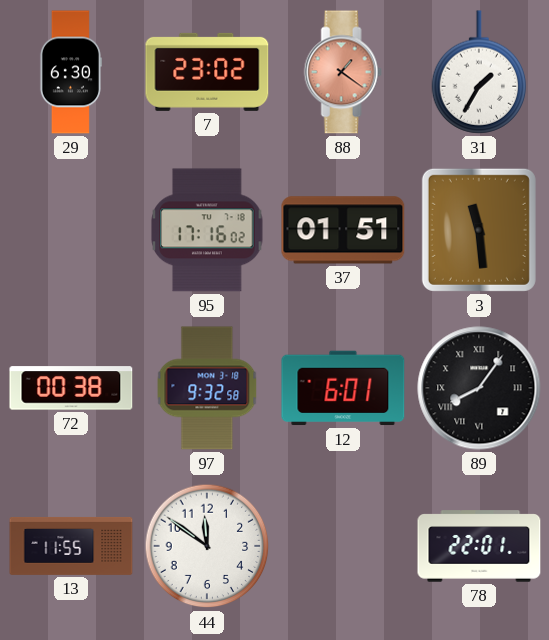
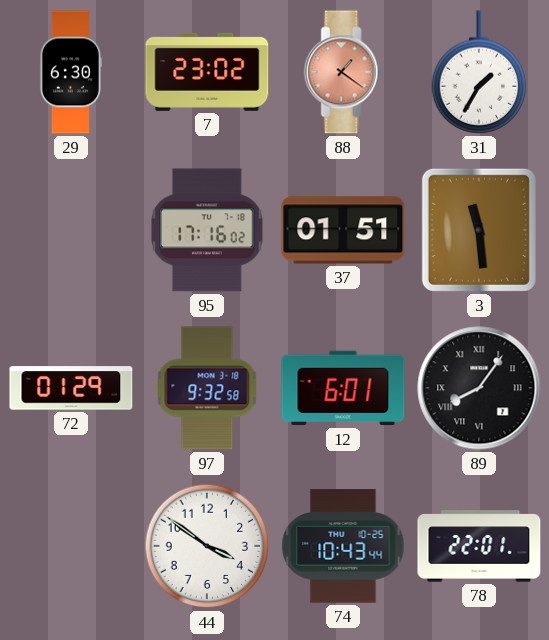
72: 00:38 -> 01:29
13: 11:55 -> none
44: 11:51 -> 3:51
74: none -> 10:43
